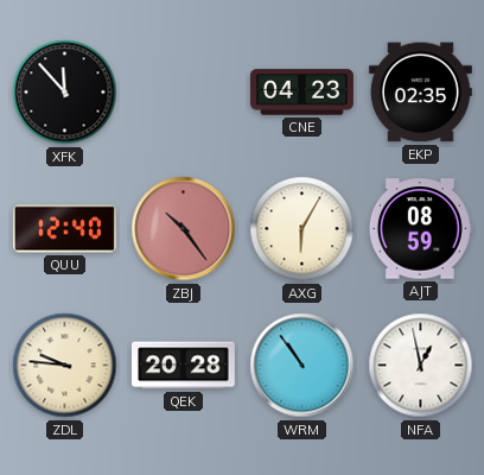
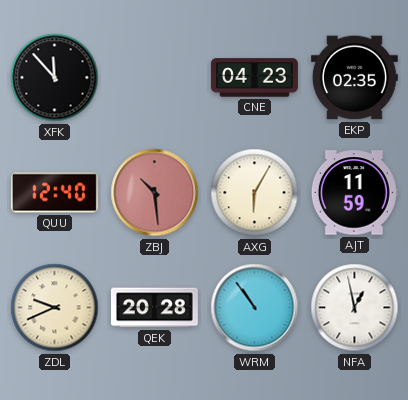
ZBJ: 10:24 -> 10:29
AJT: 08:59 -> 11:59
ZDL: 9:46 -> 9:41
